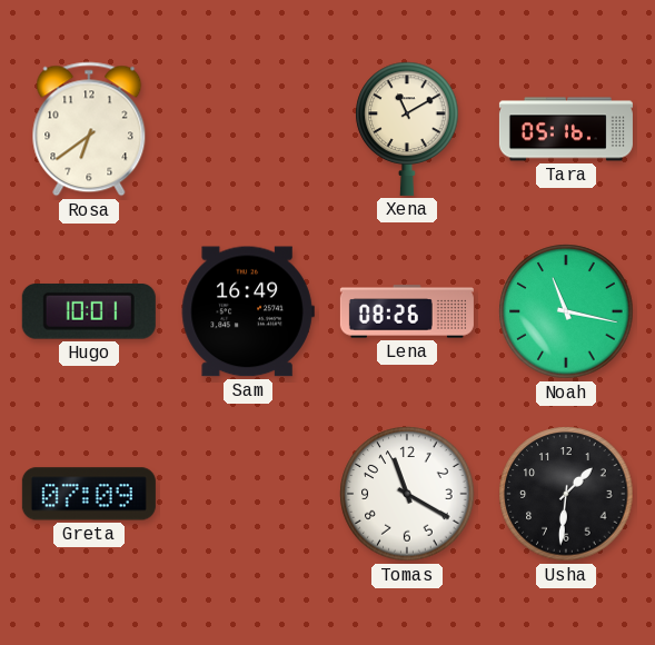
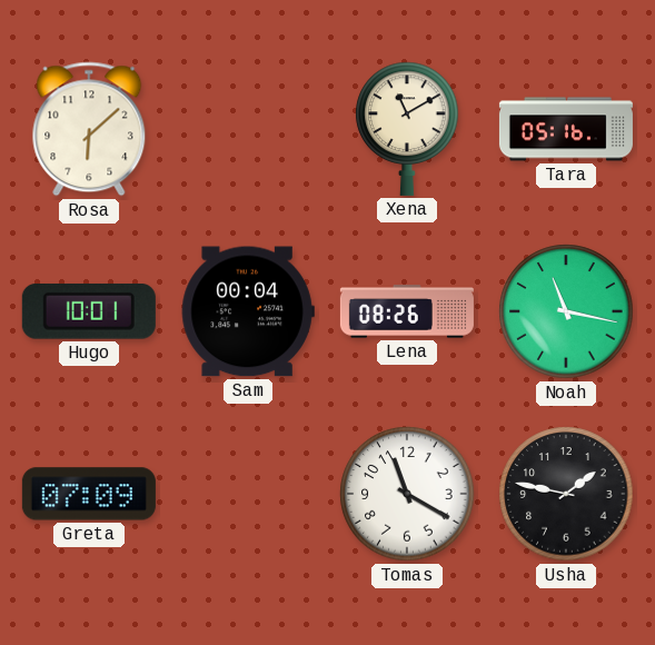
Rosa: 6:39 -> 6:08
Sam: 16:49 -> 00:04
Usha: 1:31 -> 1:47
